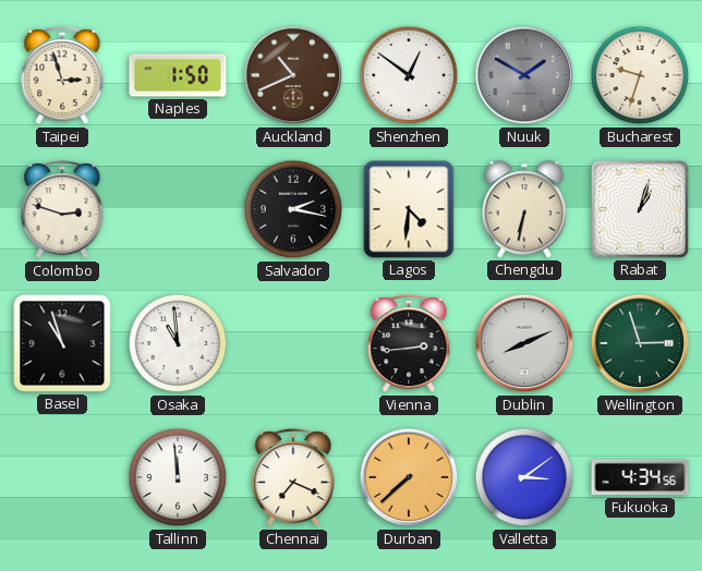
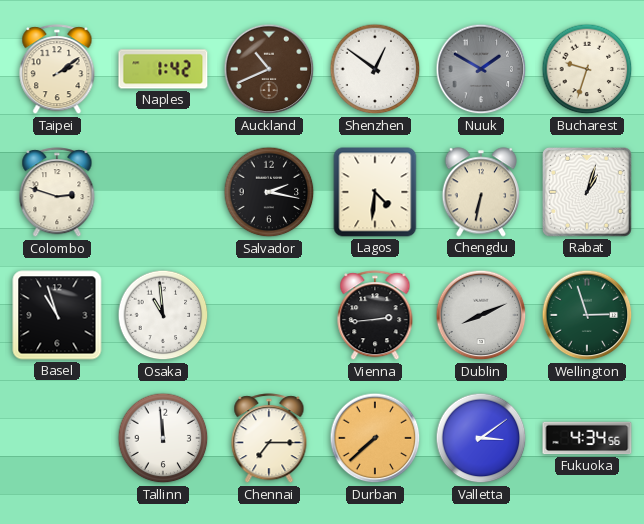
Taipei: 2:57 -> 2:09
Naples: 1:50 -> 1:42
Chennai: 7:19 -> 7:15
